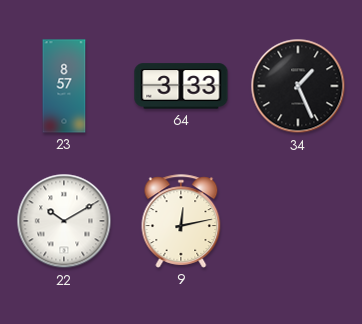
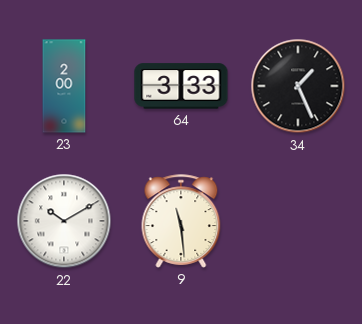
23: 8:57 -> 2:00
9: 12:13 -> 11:29
